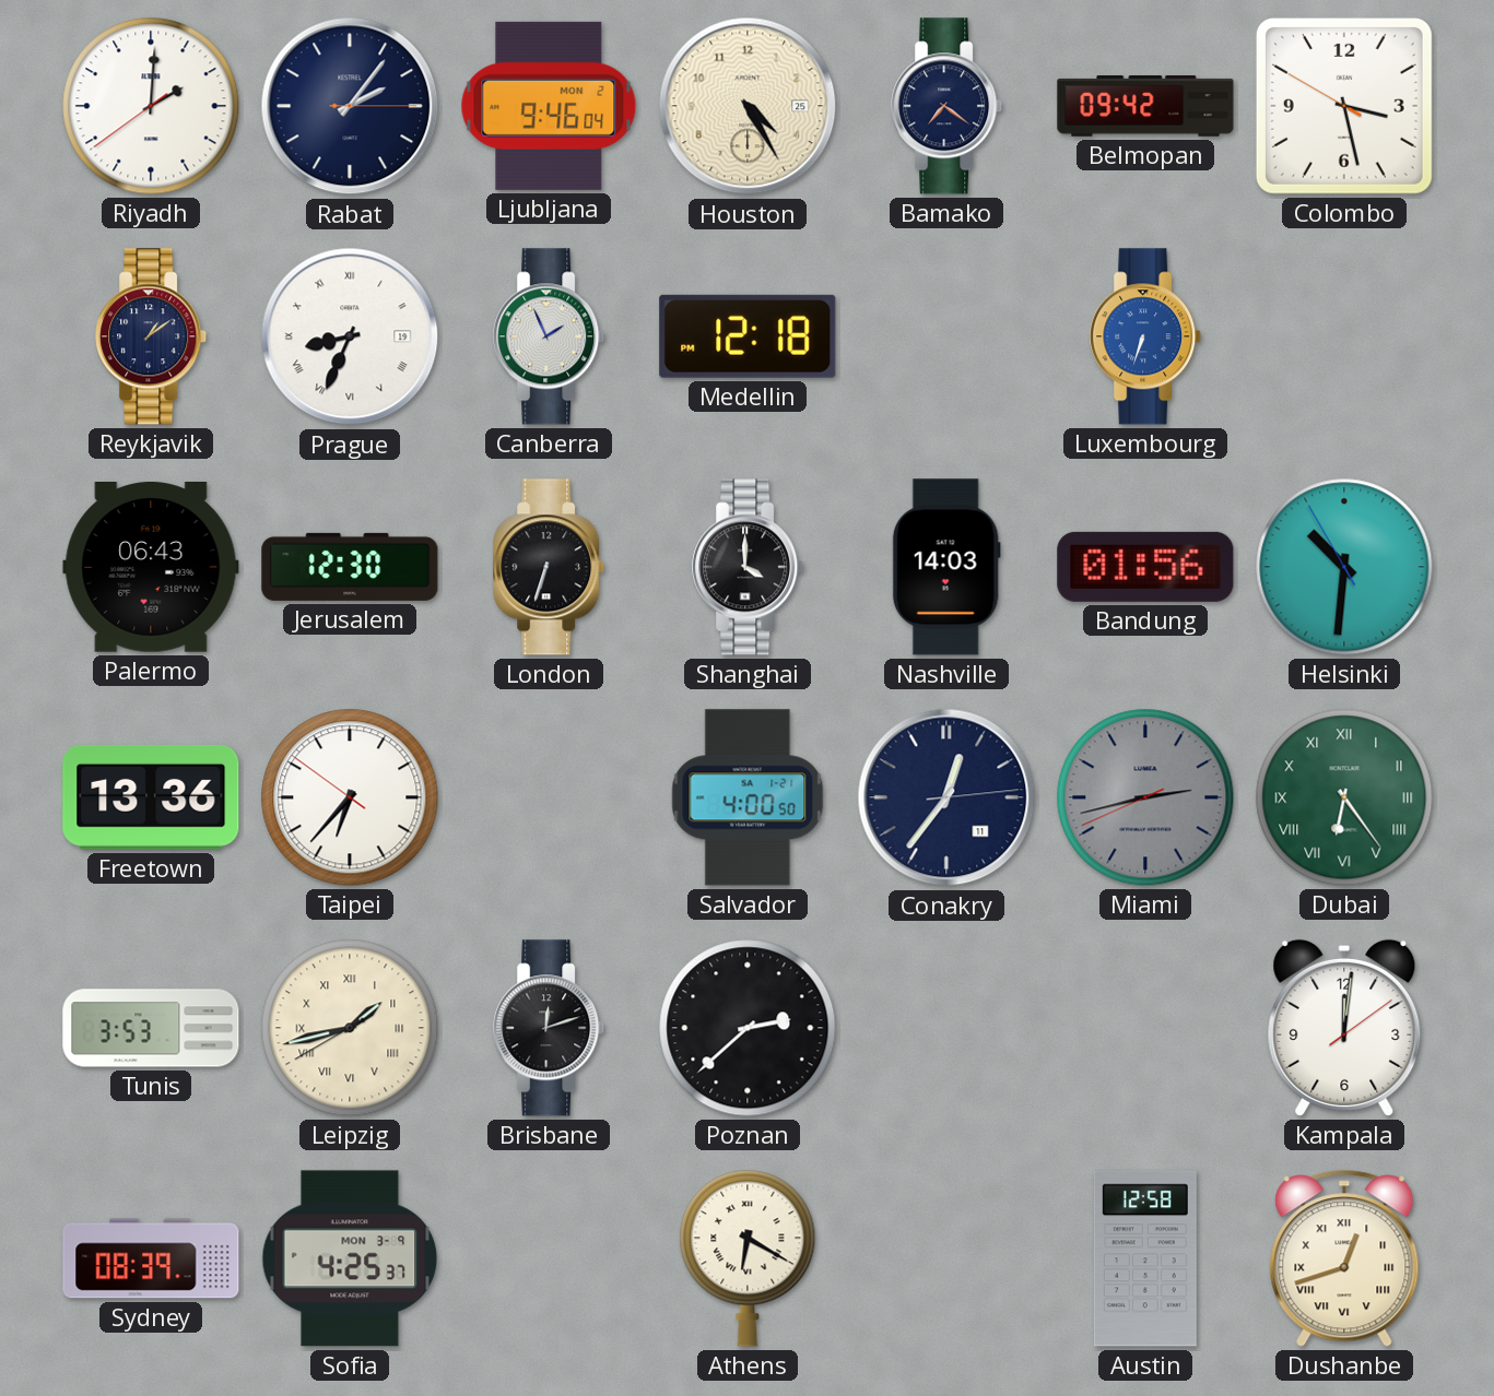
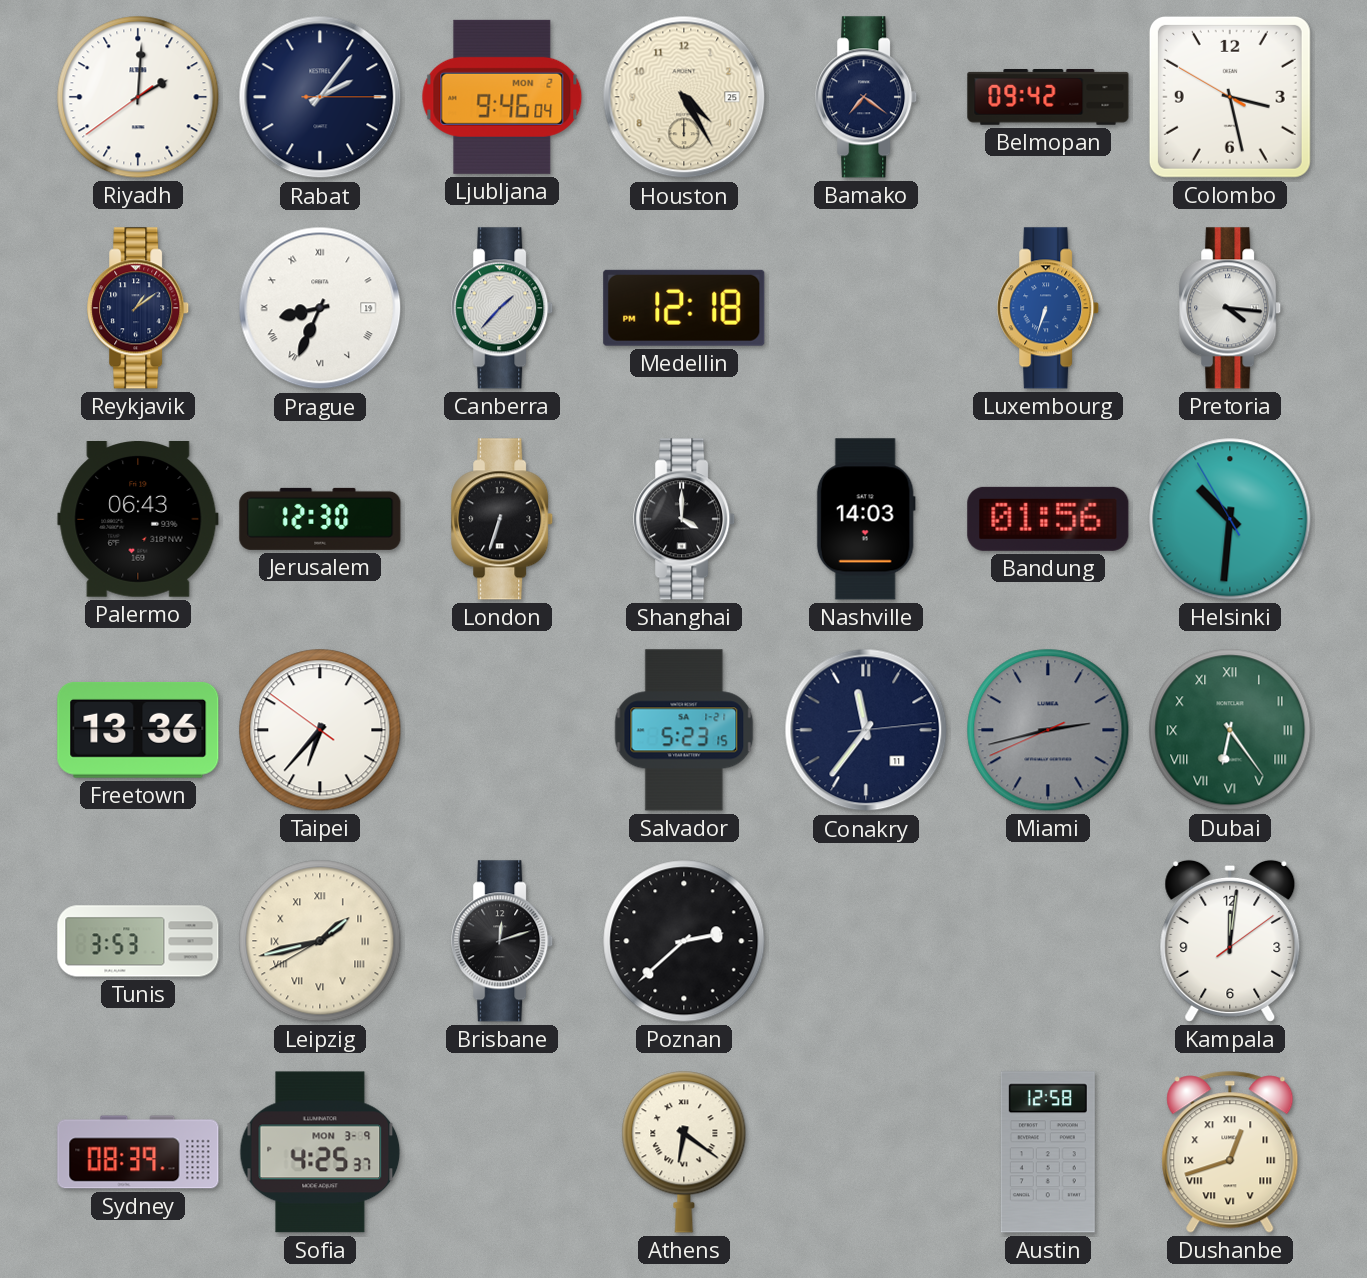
Canberra: 1:56 -> 1:37
Pretoria: none -> 4:16
Salvador: 4:00 -> 5:23
Conakry: 12:36 -> 11:36
Athens: 6:20 -> 6:21
